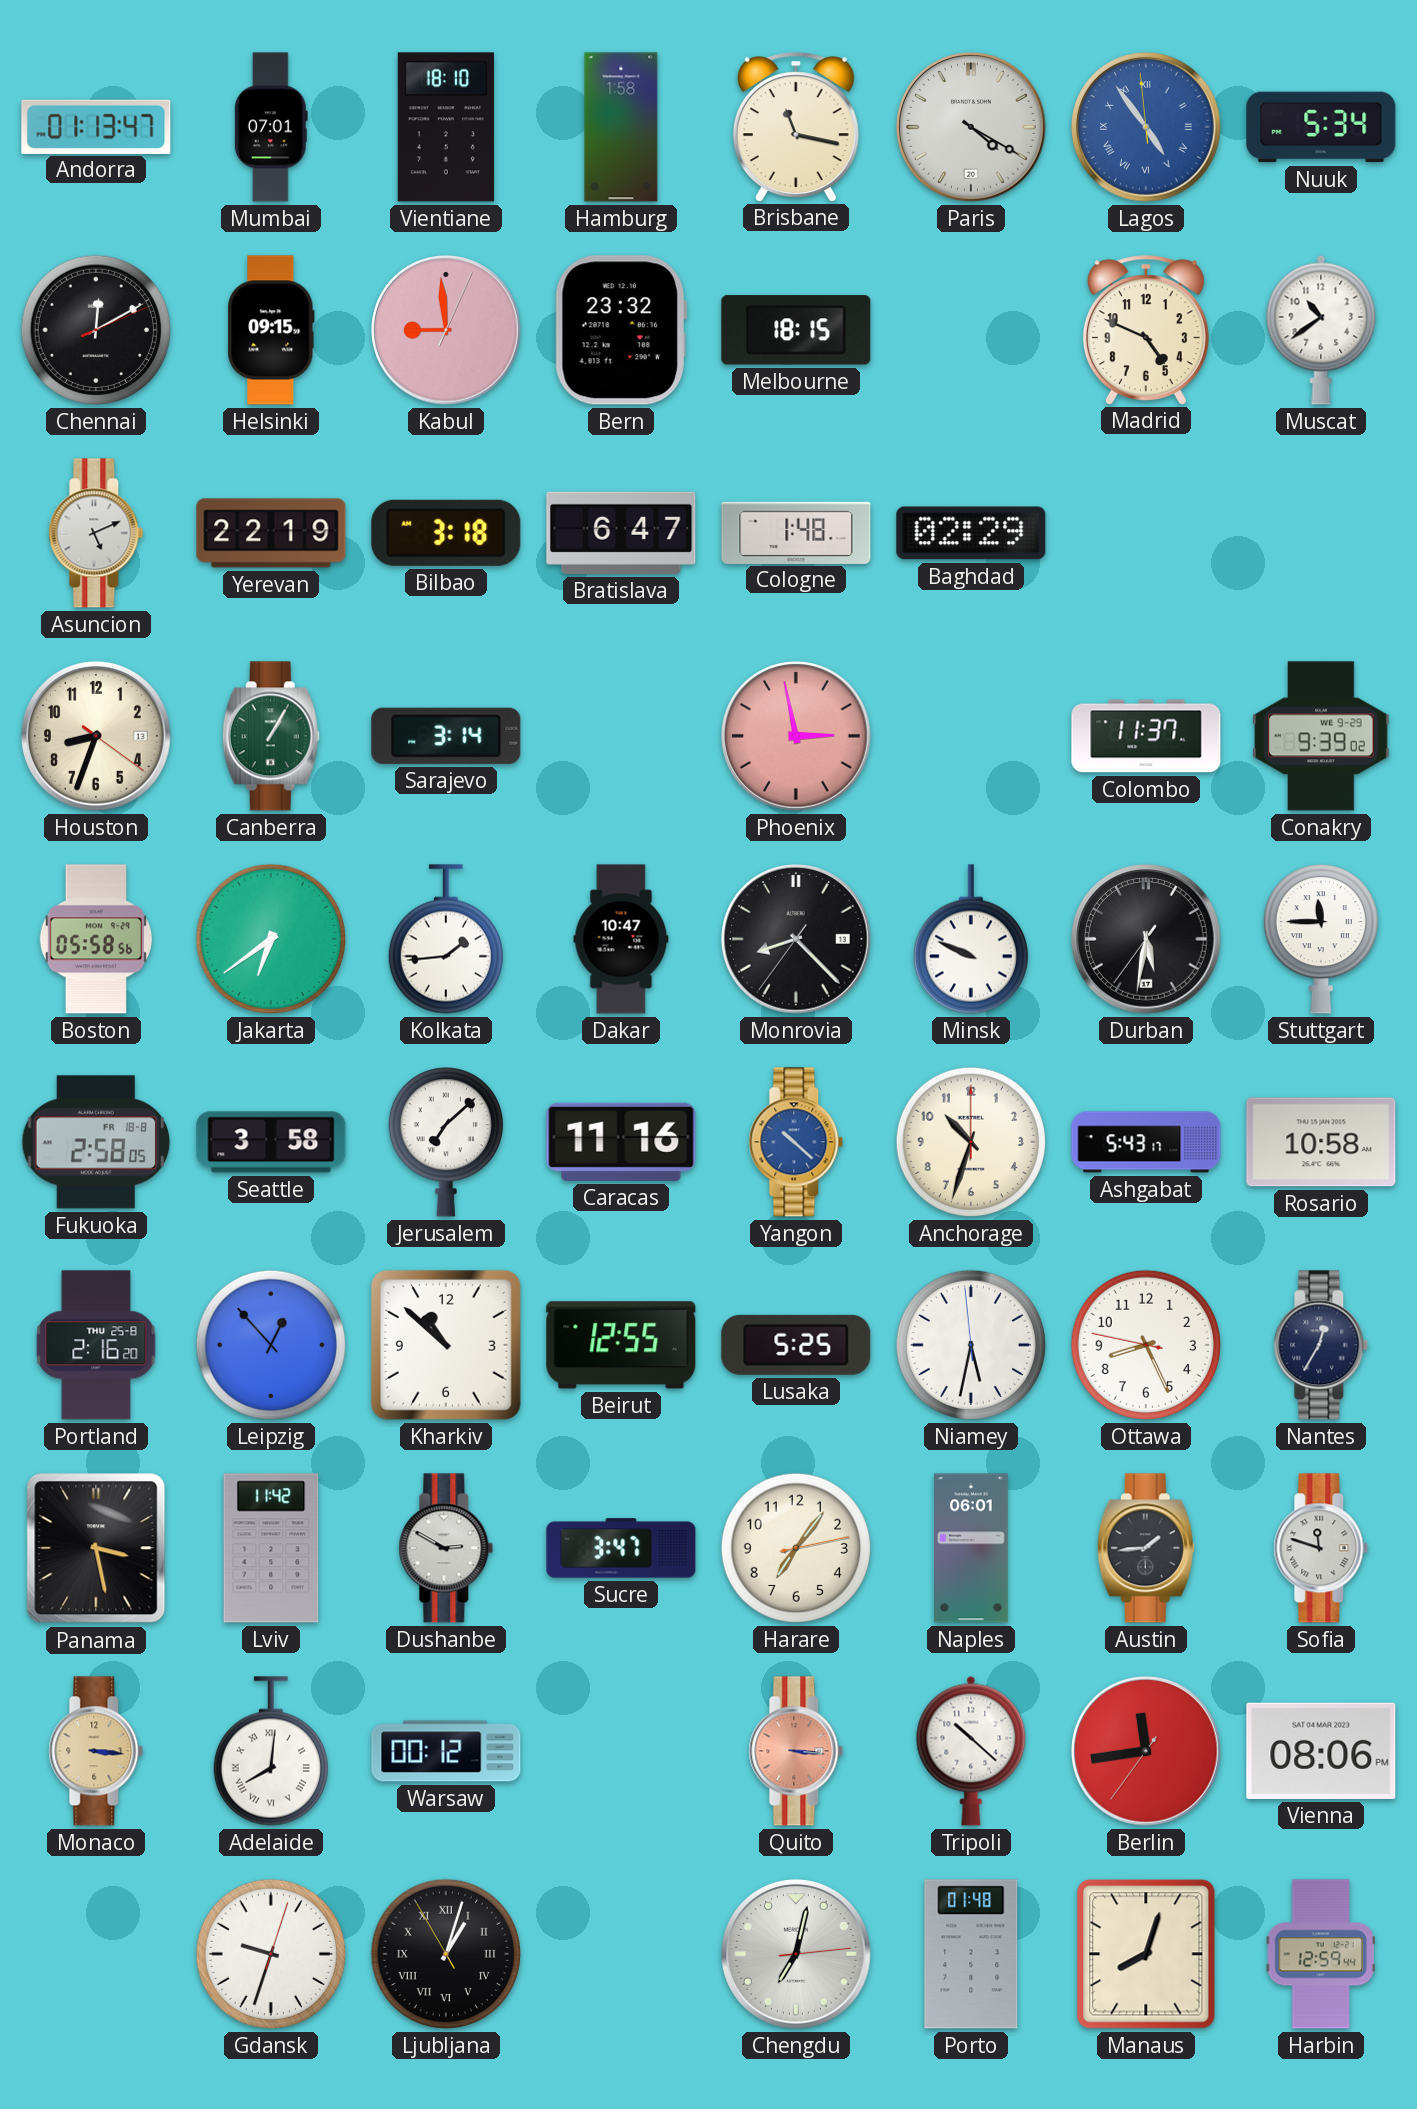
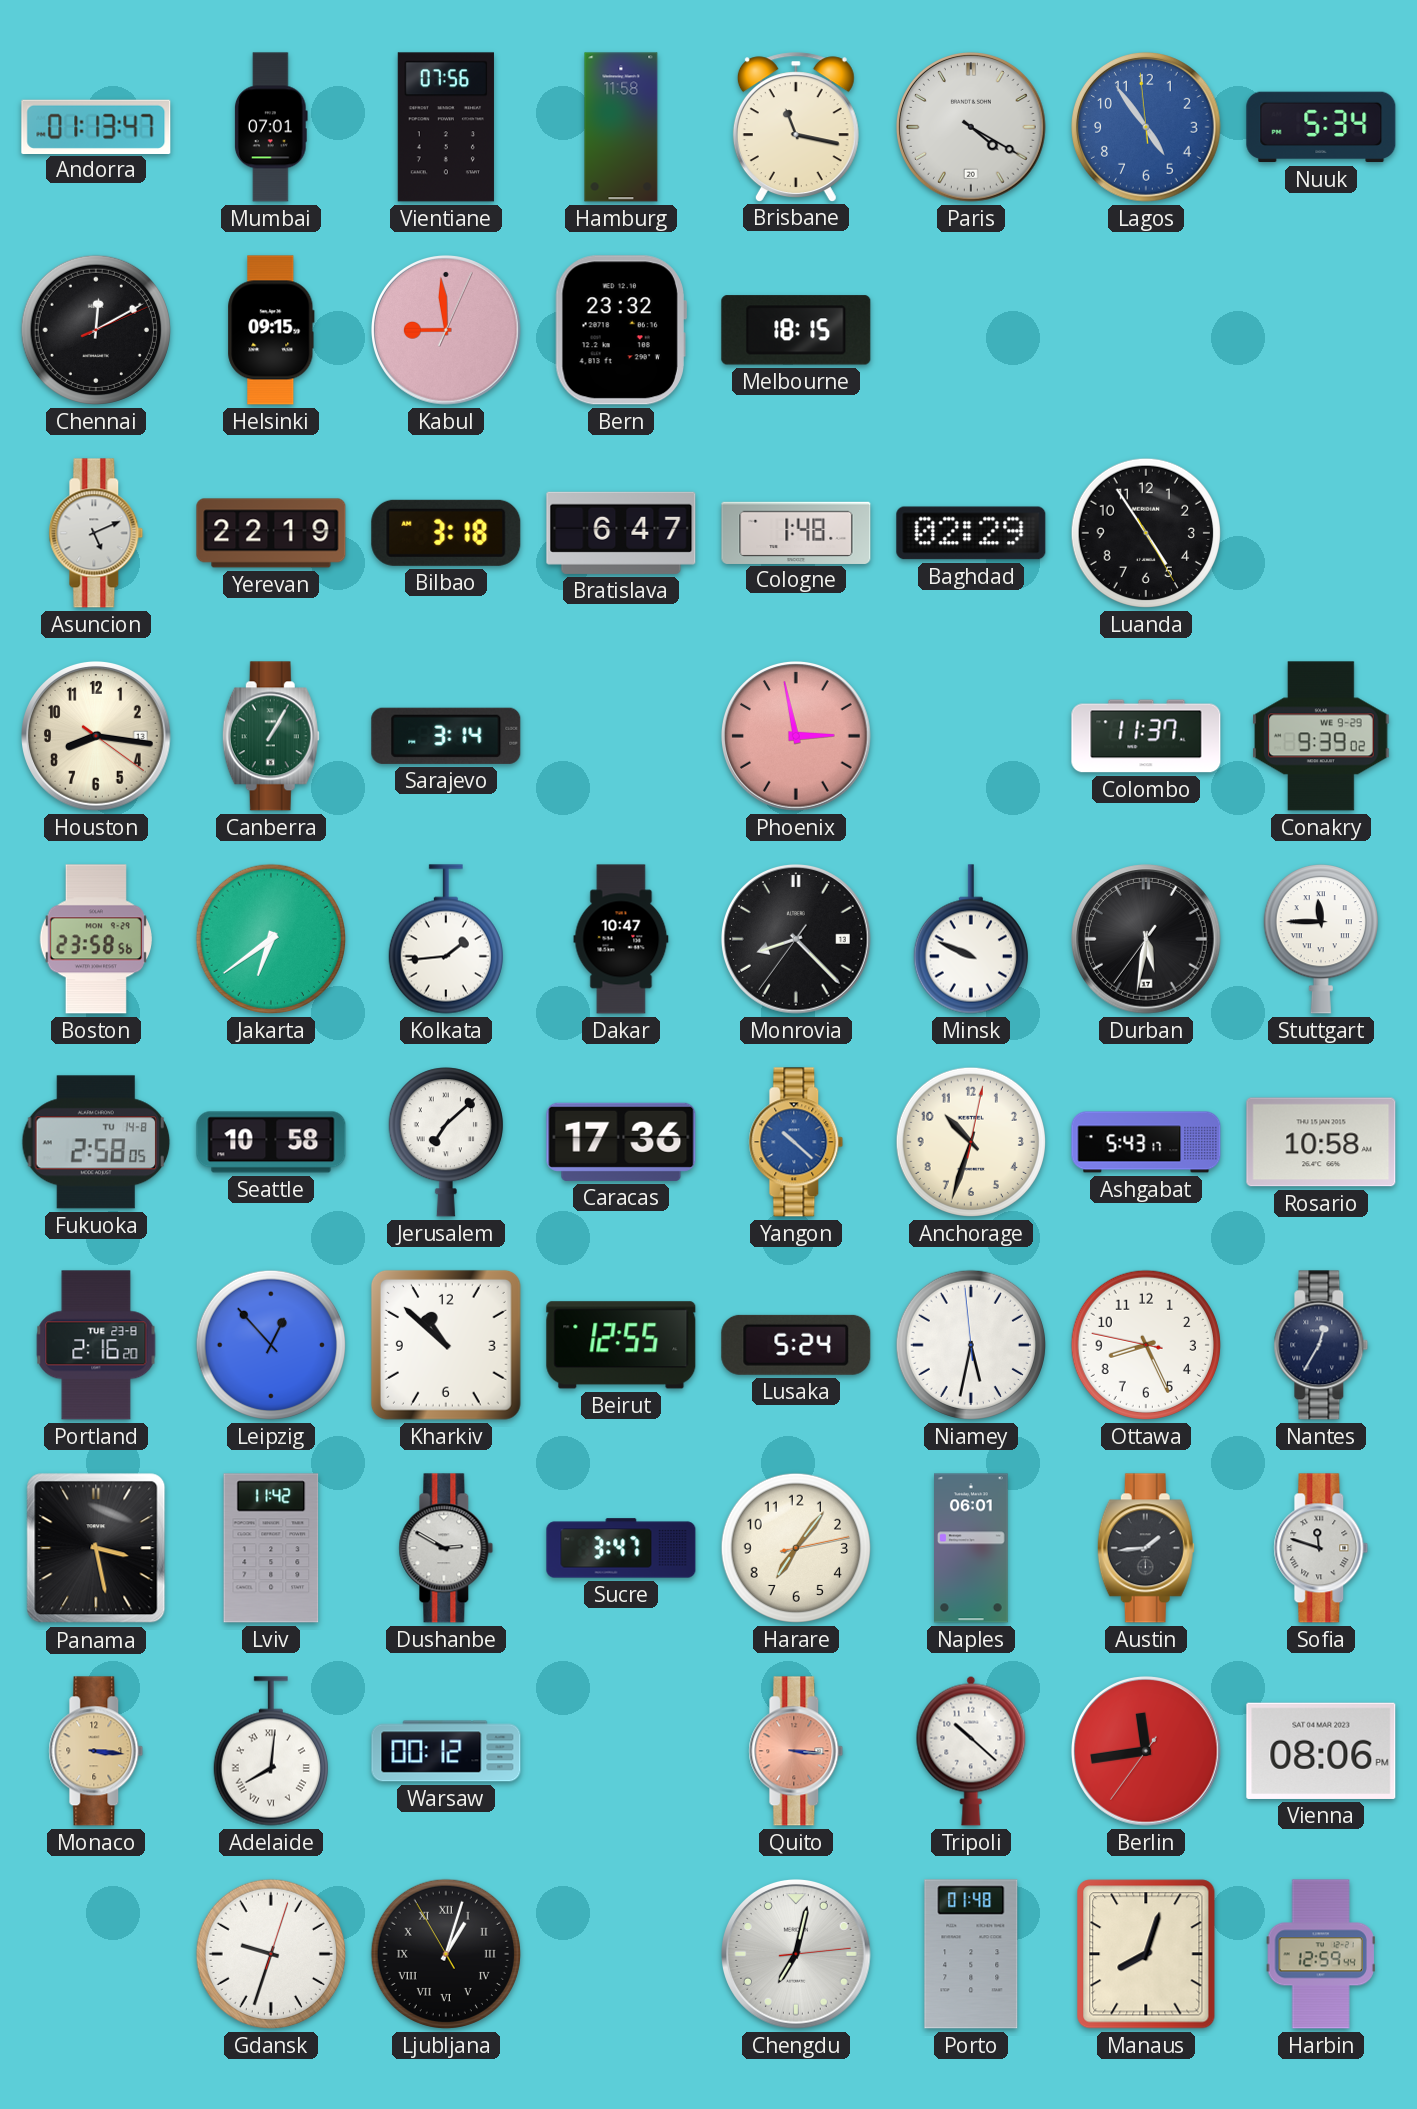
Vientiane: 18:10 -> 07:56
Hamburg: 1:58 -> 11:58
Lagos numerals: Roman -> Arabic
Madrid: 4:49 -> none
Muscat: 10:39 -> none
Luanda: none -> 4:54
Houston: 8:33 -> 8:16
Boston: 05:58 -> 23:58
Fukuoka date: FR 18-8 -> TU 14-8
Seattle: 3:58 -> 10:58
Caracas: 11:16 -> 17:36
Anchorage: 10:33:00 -> 10:33:02
Portland date: THU 25-8 -> TUE 23-8
Lusaka: 5:25 -> 5:24
